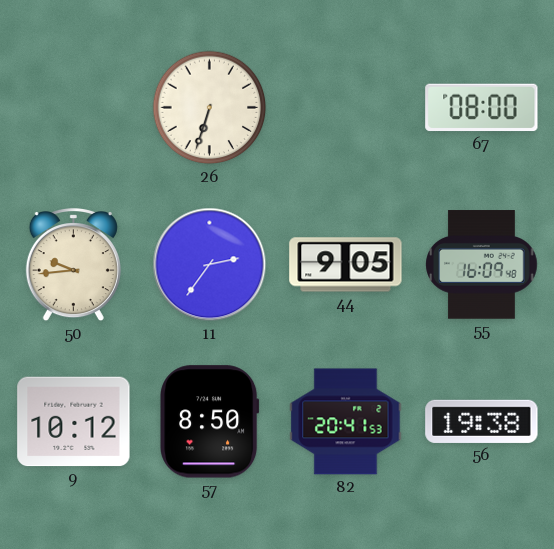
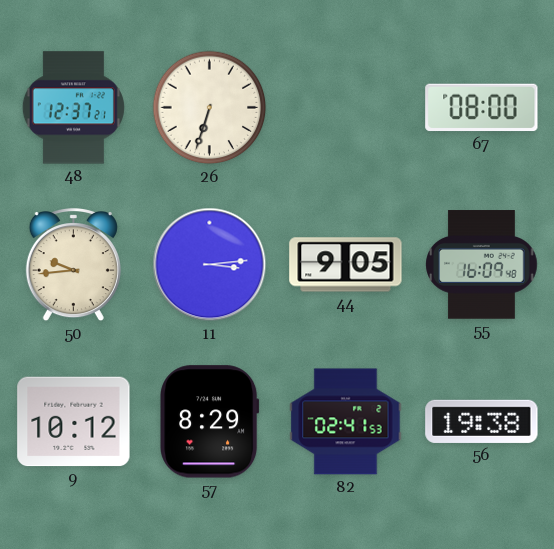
48: none -> 12:37
11: 2:36 -> 3:14
57: 8:50 -> 8:29
82: 20:41 -> 02:41
